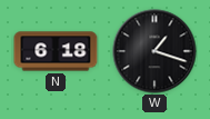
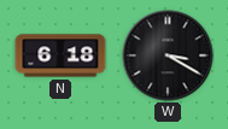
W: 1:18 -> 3:20
